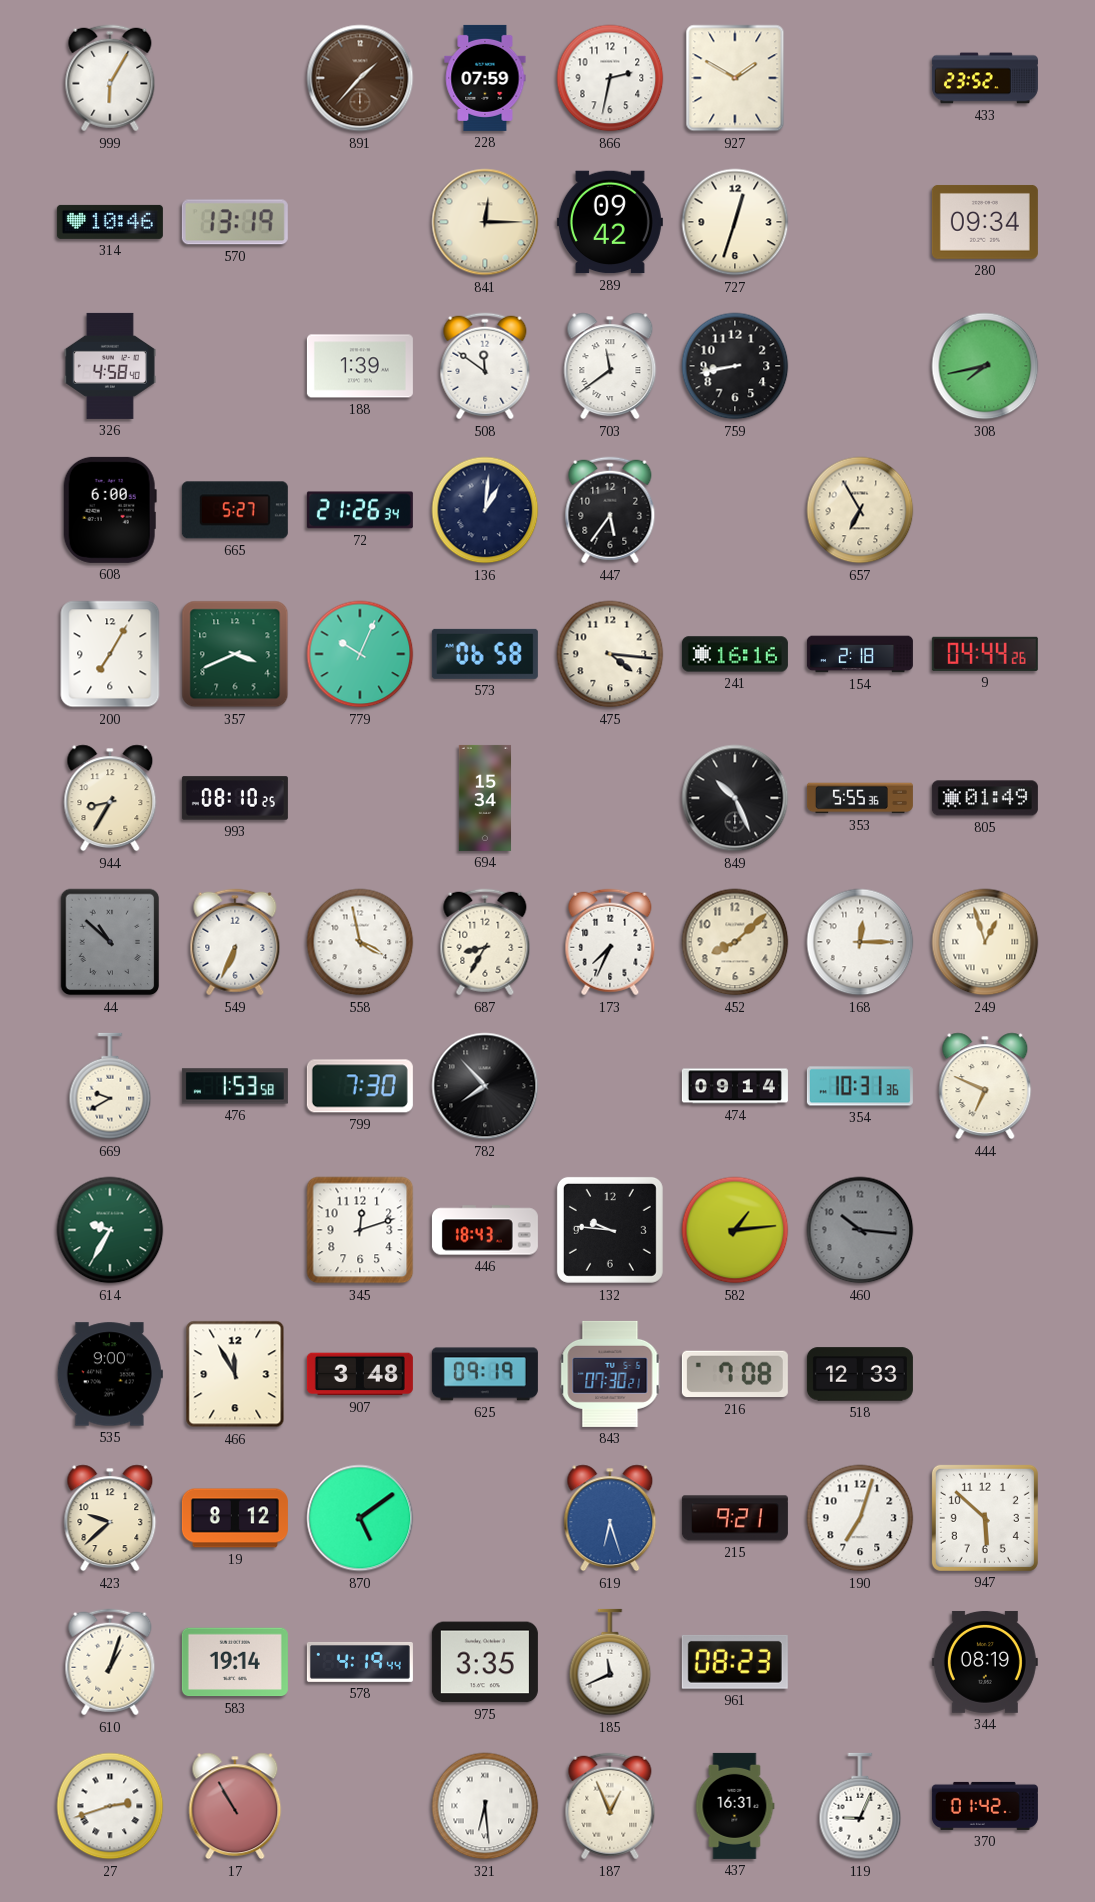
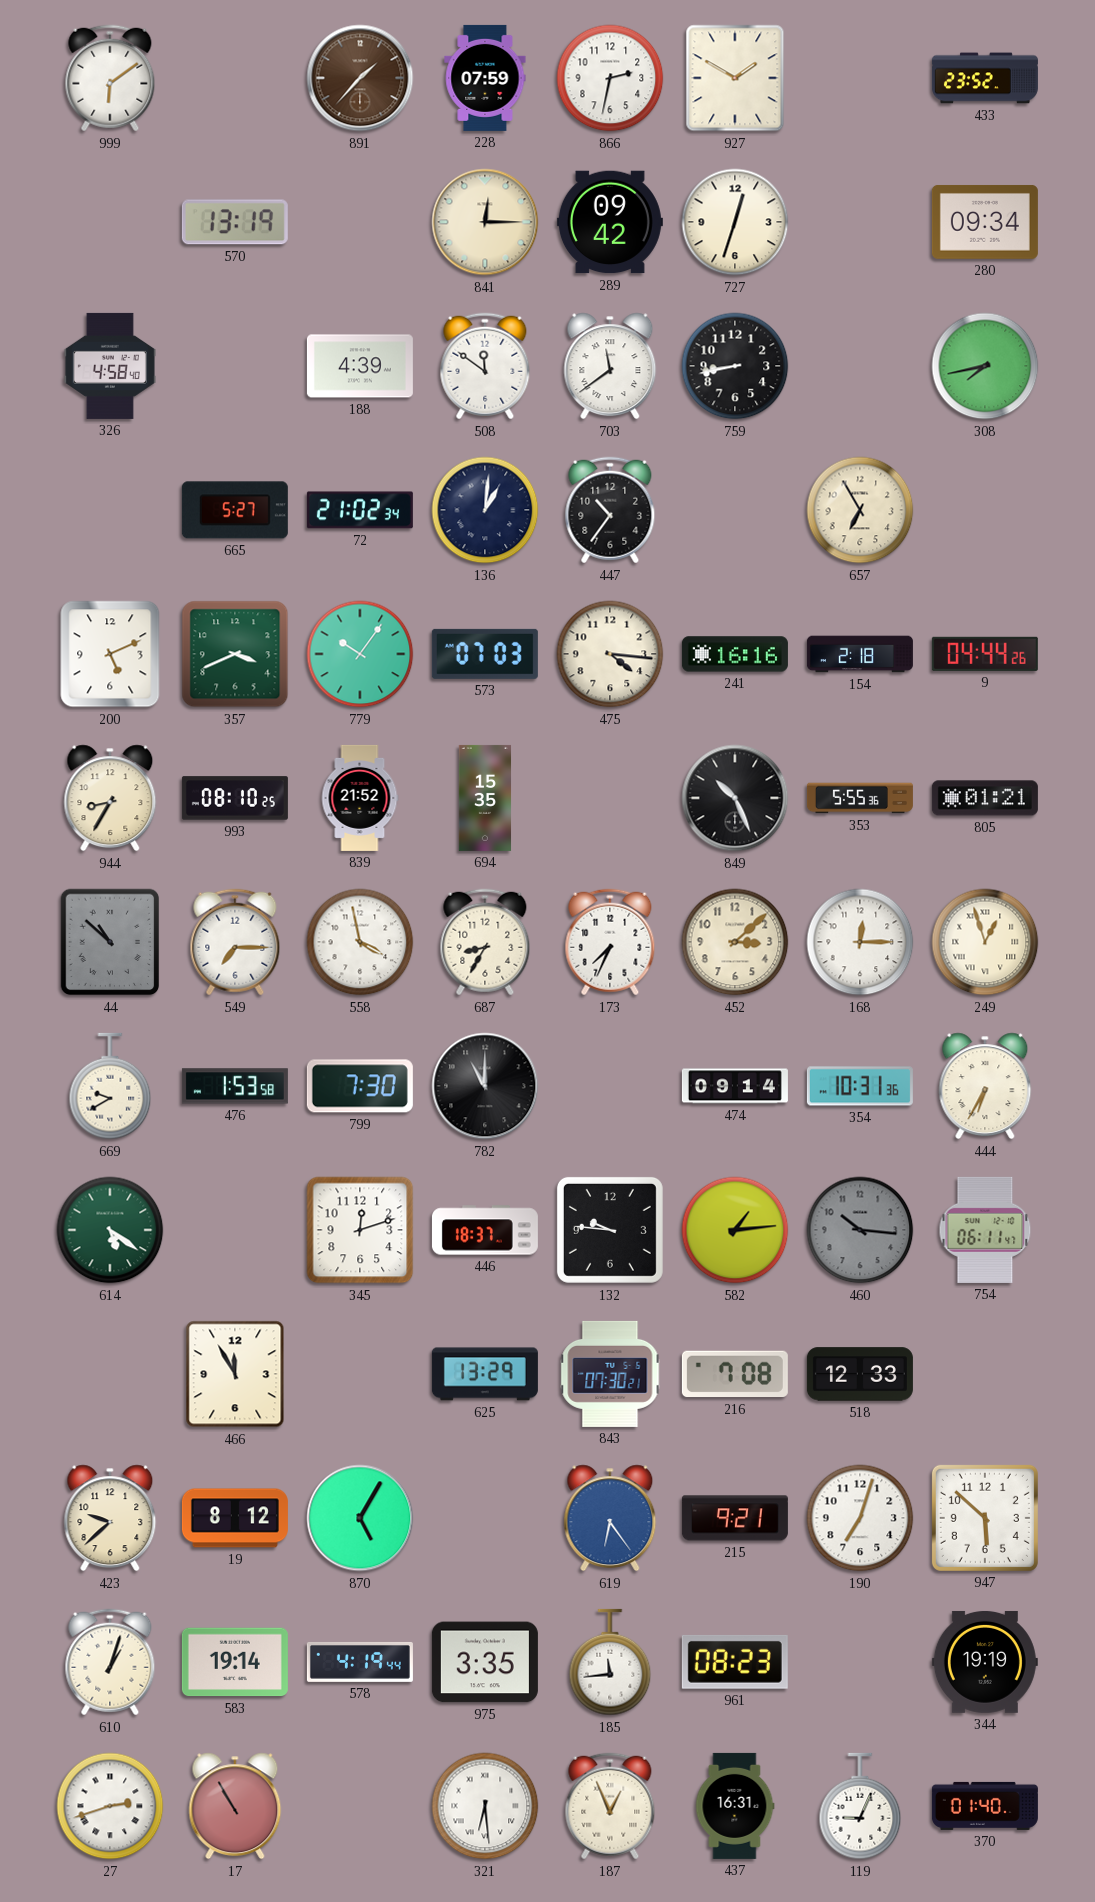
999: 6:05 -> 6:09
314: 10:46 -> none
188: 1:39 -> 4:39
608: 6:00 -> none
72: 21:26 -> 21:02
447: 5:36 -> 10:36
200: 7:05 -> 5:11
779: 10:04 -> 10:06
573: 06:58 -> 07:03
839: none -> 21:52
694: 15:34 -> 15:35
805: 01:49 -> 01:21
549: 6:34 -> 7:15
452: 8:08 -> 3:08
782: 7:53 -> 11:00
444: 6:49 -> 6:35
614: 9:35 -> 5:21
446: 18:43 -> 18:37
754: none -> 06:11
535: 9:00 -> none
907: 3:48 -> none
625: 09:19 -> 13:29
870: 5:09 -> 5:05
619: 6:27 -> 6:24
185: 11:41 -> 11:44
344: 08:19 -> 19:19
370: 01:42 -> 01:40
